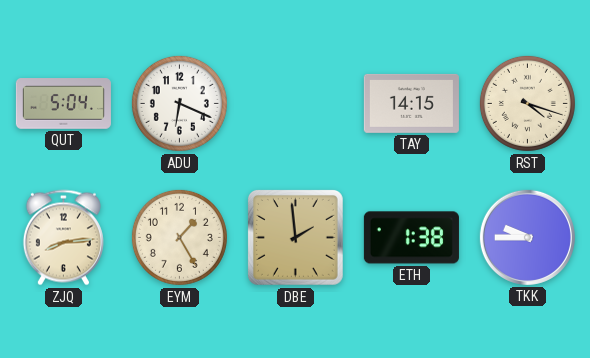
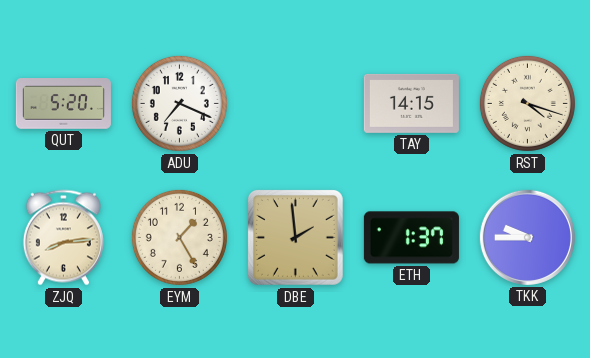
QUT: 5:04 -> 5:20
ADU: 6:19 -> 7:19
ETH: 1:38 -> 1:37
